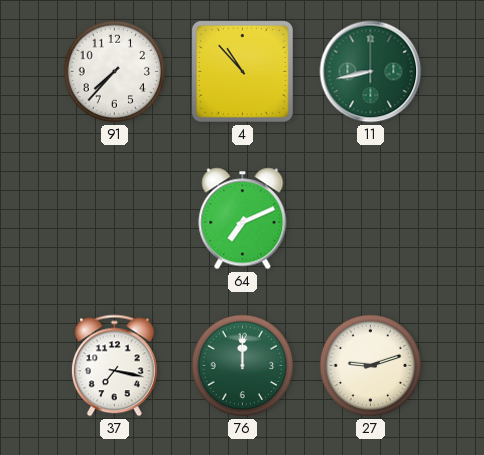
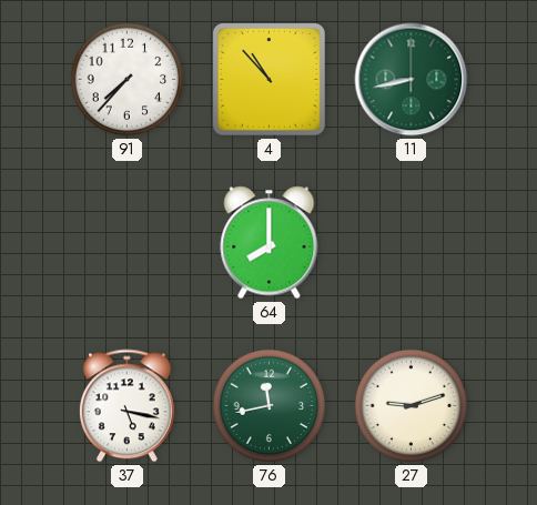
64: 7:11 -> 8:00
37: 7:17 -> 5:17
76: 12:00 -> 11:43
